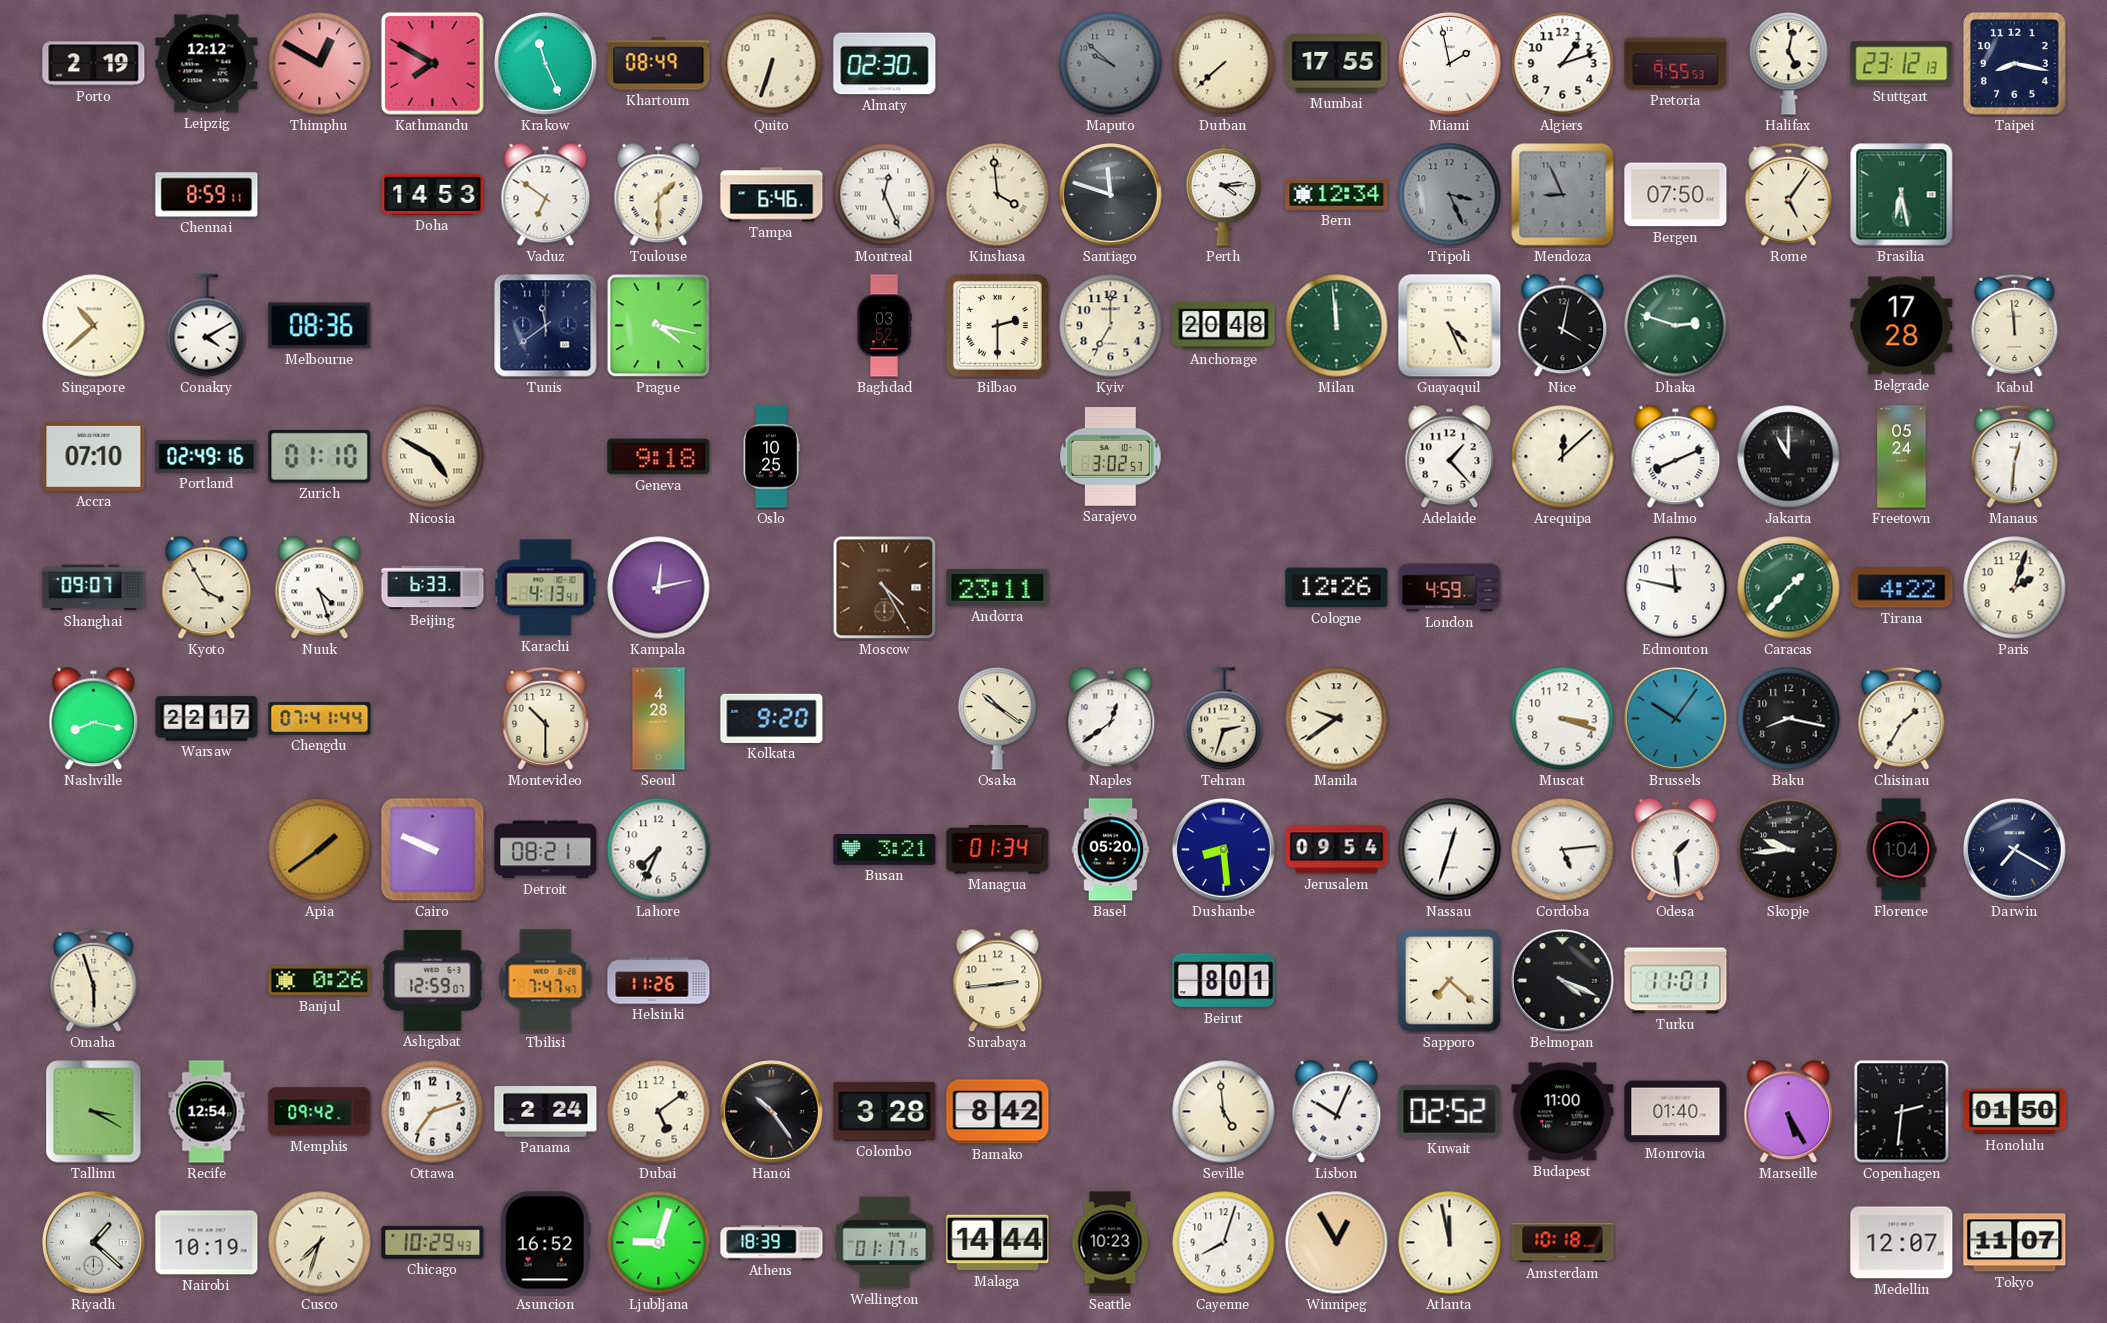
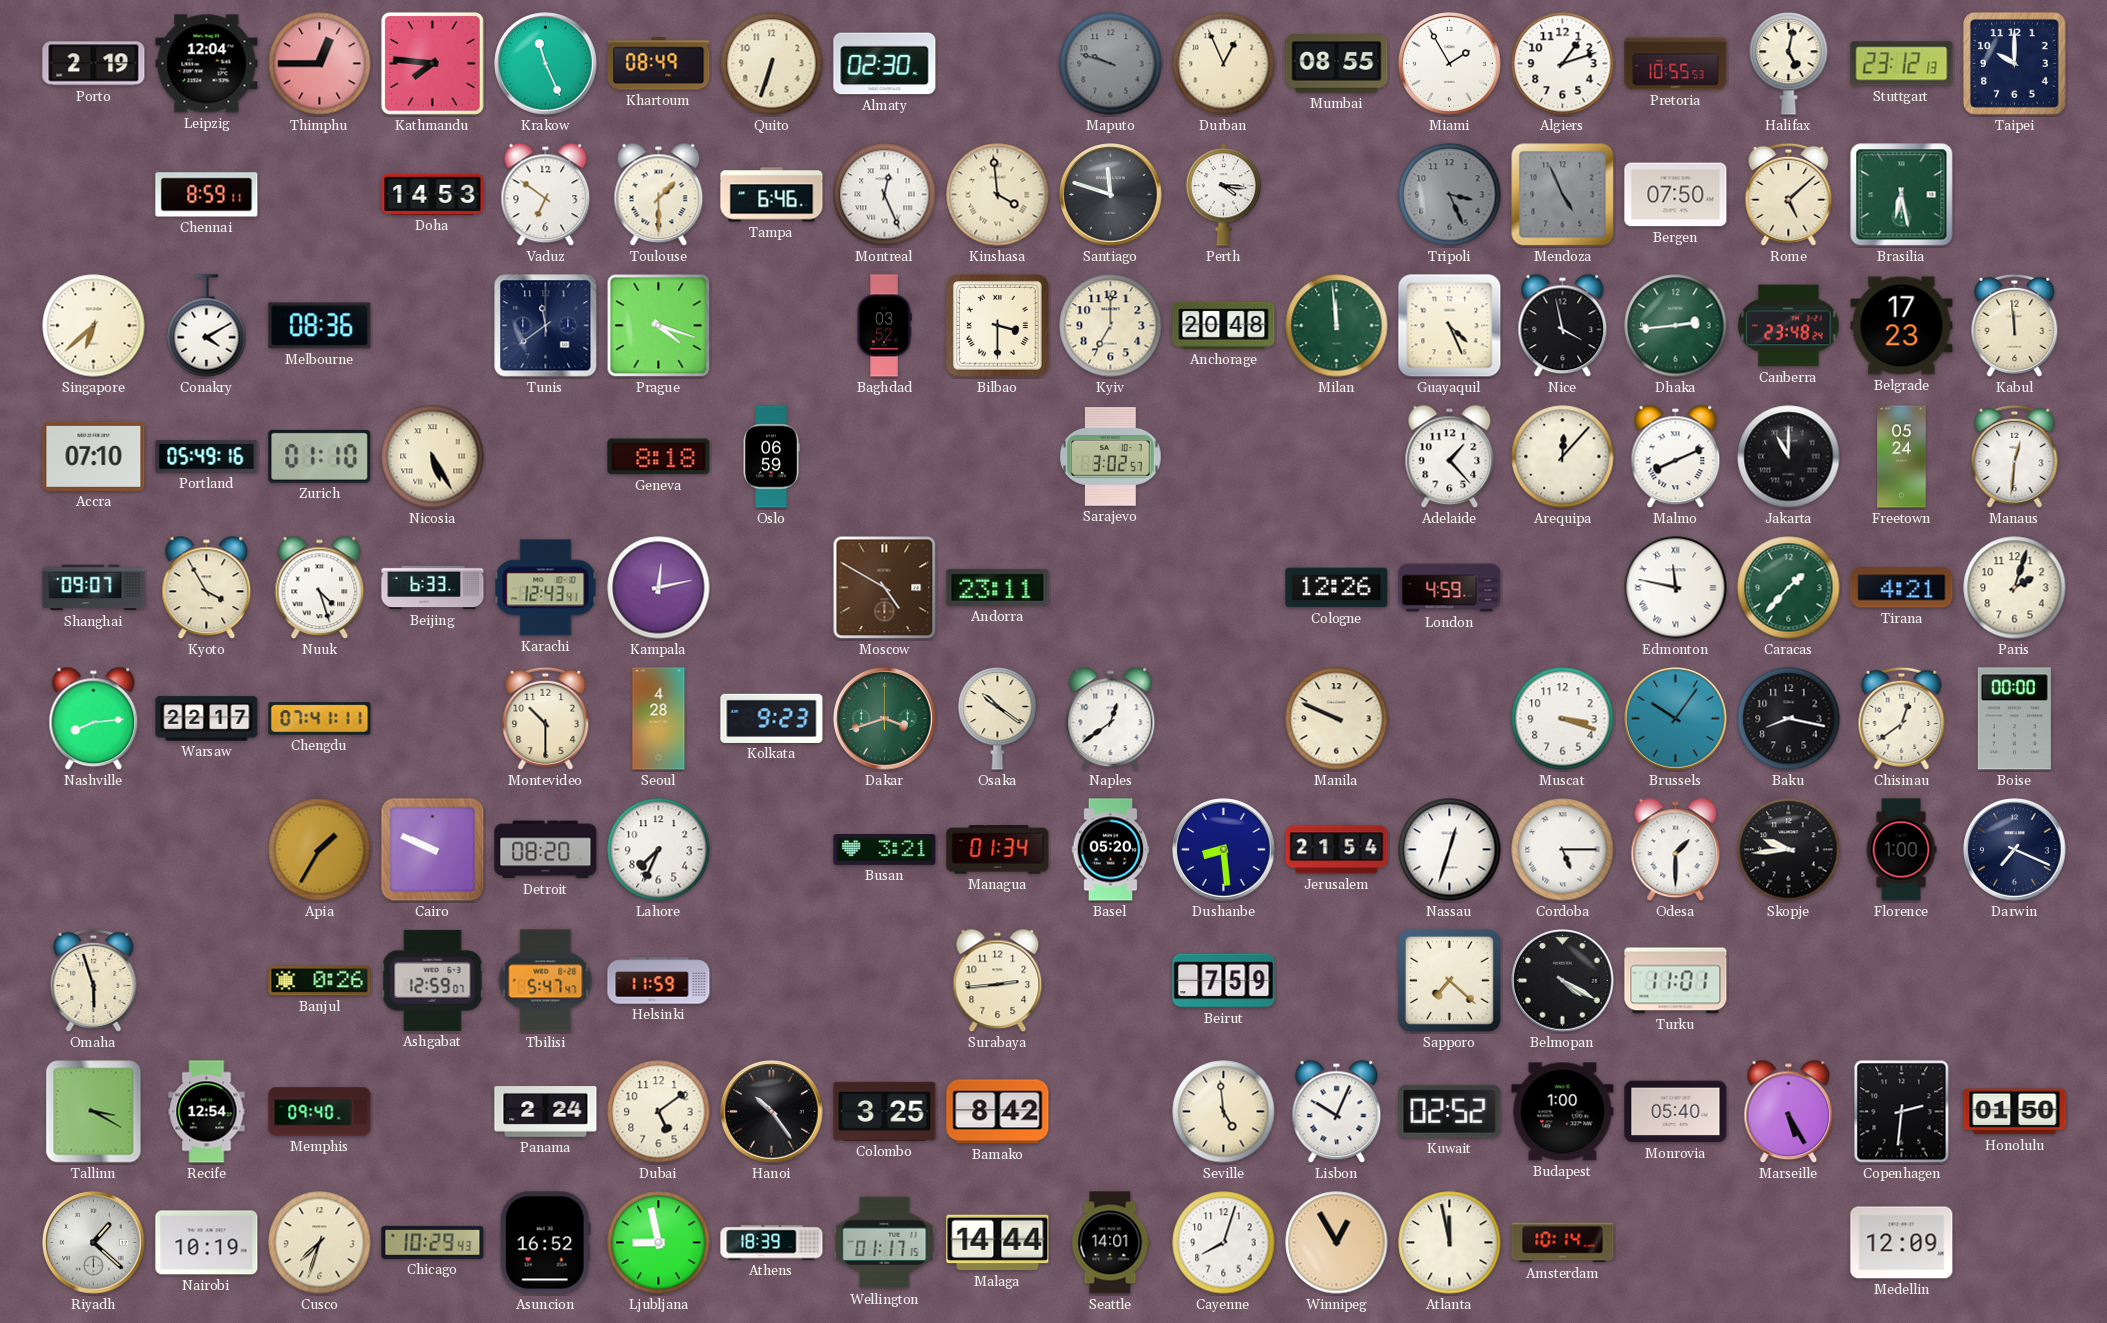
Leipzig: 12:12 -> 12:04
Thimphu: 12:50 -> 12:45
Kathmandu: 7:50 -> 7:46
Maputo: 9:52 -> 9:48
Durban: 7:38 -> 12:56
Mumbai: 17:55 -> 08:55
Miami: 1:58 -> 1:55
Pretoria: 9:55 -> 10:55
Taipei: 8:17 -> 10:00
Perth: 4:14 -> 4:16
Bern: 12:34 -> none
Mendoza: 8:56 -> 4:56
Rome: 5:06 -> 5:08
Singapore: 10:38 -> 6:38
Prague: 4:17 -> 4:18
Bilbao: 2:30 -> 3:30
Nice: 4:02 -> 3:58
Dhaka: 2:48 -> 2:44
Canberra: none -> 23:48
Belgrade: 17:28 -> 17:23
Portland: 02:49 -> 05:49
Nicosia: 4:50 -> 5:25
Geneva: 9:18 -> 8:18
Oslo: 10:25 -> 06:59
Arequipa: 12:08 -> 12:07
Karachi: 4:13 -> 12:43
Moscow: 4:25 -> 4:50
Edmonton numerals: Arabic -> Roman
Tirana: 4:22 -> 4:21
Nashville: 8:17 -> 8:14
Chengdu: 07:41:44 -> 07:41:11
Kolkata: 9:20 -> 9:23
Dakar: none -> 3:42
Tehran: 2:33 -> none
Manila: 9:39 -> 9:49
Chisinau: 1:35 -> 12:39
Boise: none -> 00:00
Apia: 1:39 -> 1:35
Detroit: 08:21 -> 08:20
Jerusalem: 09:54 -> 21:54
Cordoba: 5:14 -> 5:15
Odesa: 1:29 -> 1:30
Florence: 1:04 -> 1:00
Darwin: 7:20 -> 7:19
Tbilisi: 7:47 -> 5:47
Helsinki: 11:26 -> 11:59
Beirut: 8:01 -> 7:59
Belmopan: 4:19 -> 4:20
Memphis: 09:42 -> 09:40
Ottawa: 7:12 -> none
Colombo: 3:28 -> 3:25
Budapest: 11:00 -> 1:00
Monrovia: 01:40 -> 05:40
Ljubljana: 9:03 -> 8:58
Seattle: 10:23 -> 14:01
Amsterdam: 10:18 -> 10:14
Medellin: 12:07 -> 12:09
Tokyo: 11:07 -> none
